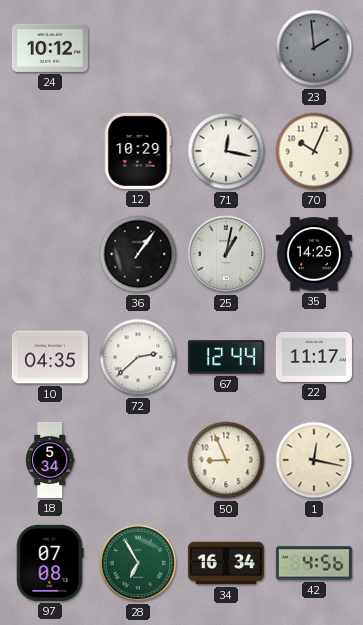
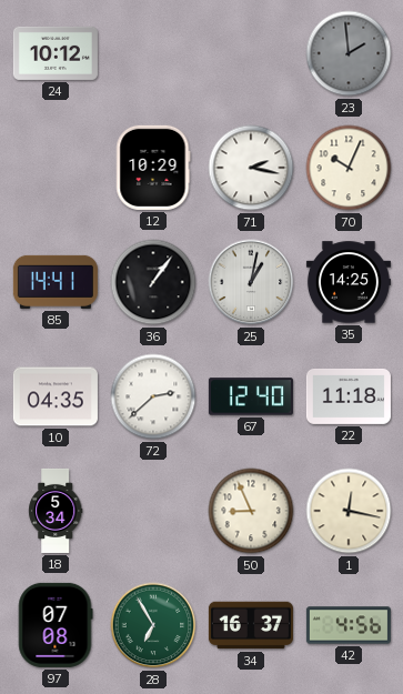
71: 12:17 -> 2:17
85: none -> 14:41
67: 12:44 -> 12:40
22: 11:17 -> 11:18
34: 16:34 -> 16:37
